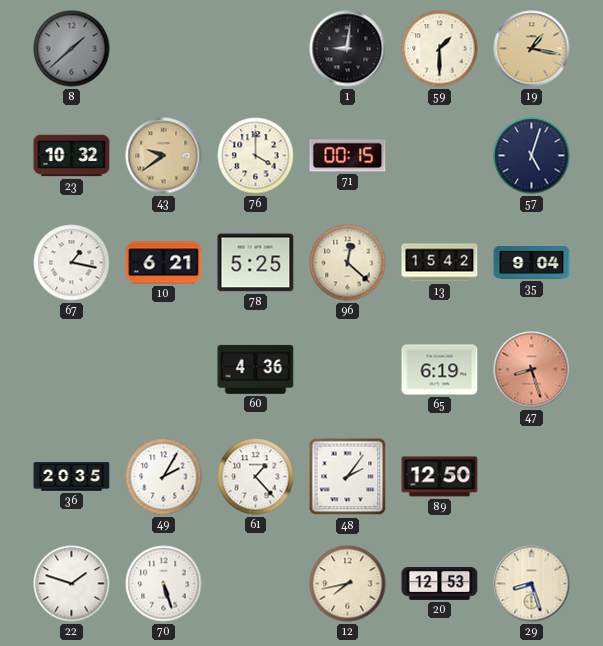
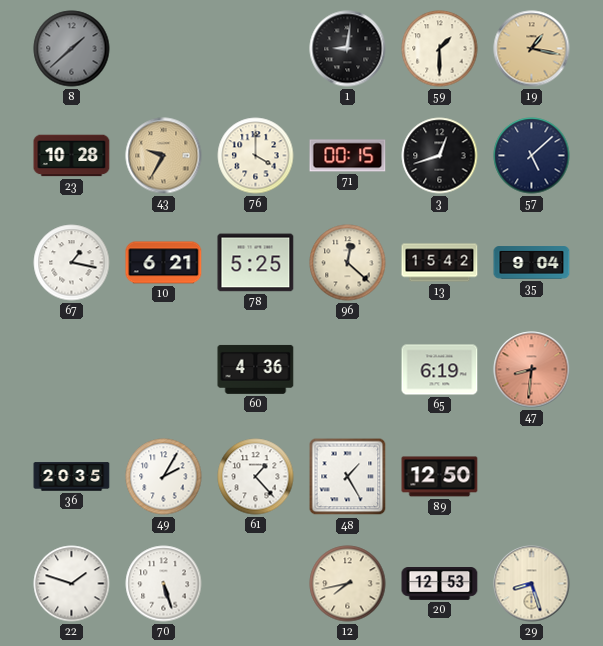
23: 10:32 -> 10:28
43: 9:39 -> 9:35
3: none -> 12:42
57: 5:03 -> 5:08
47: 8:27 -> 8:31
48: 2:06 -> 1:25
